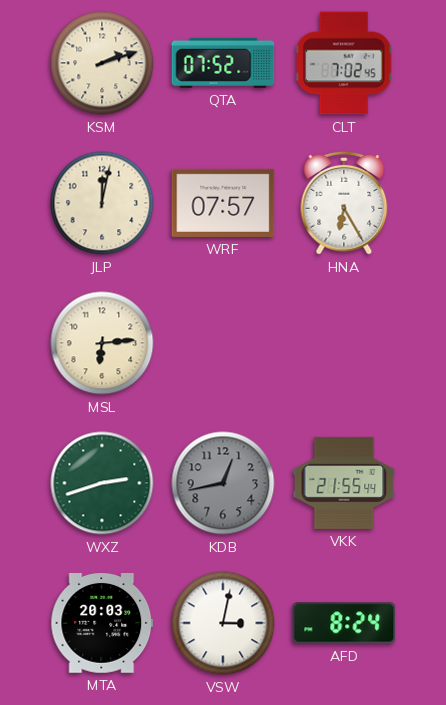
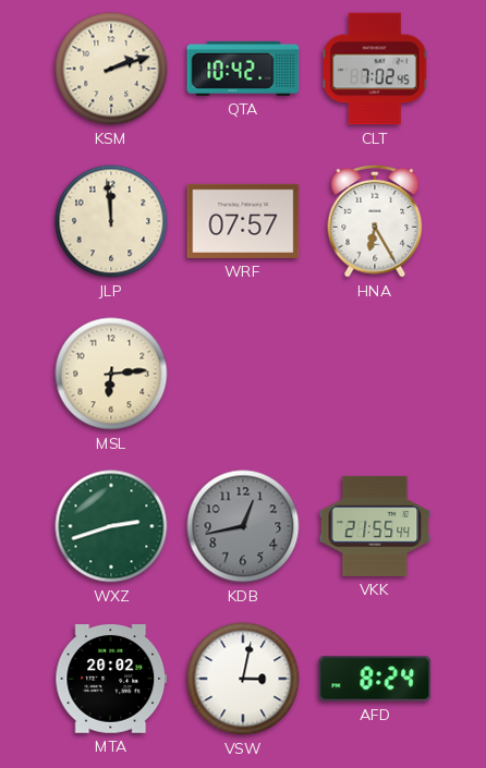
QTA: 07:52 -> 10:42
JLP: 12:02 -> 11:59
MTA: 20:03 -> 20:02
